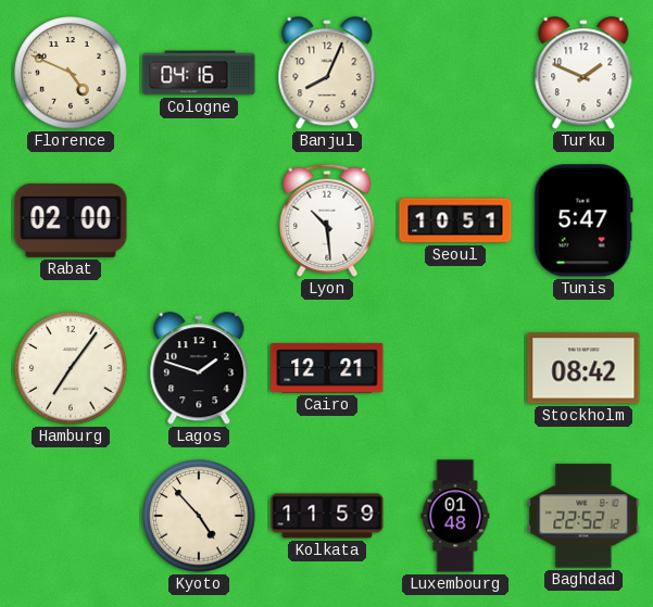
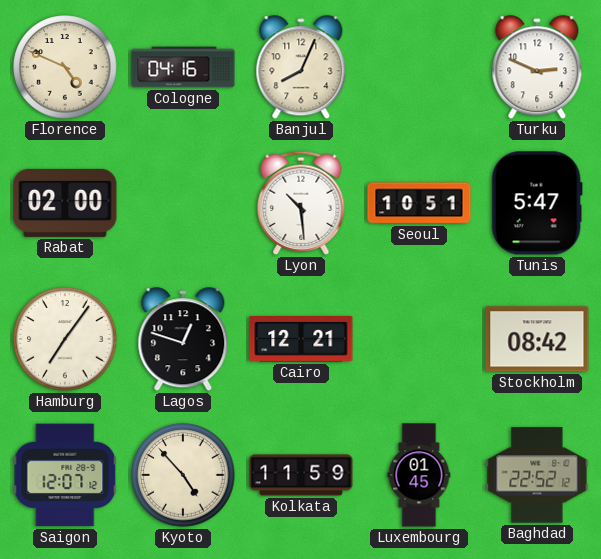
Turku: 1:49 -> 2:49
Lagos: 1:48 -> 12:48
Saigon: none -> 12:07
Luxembourg: 01:48 -> 01:45
